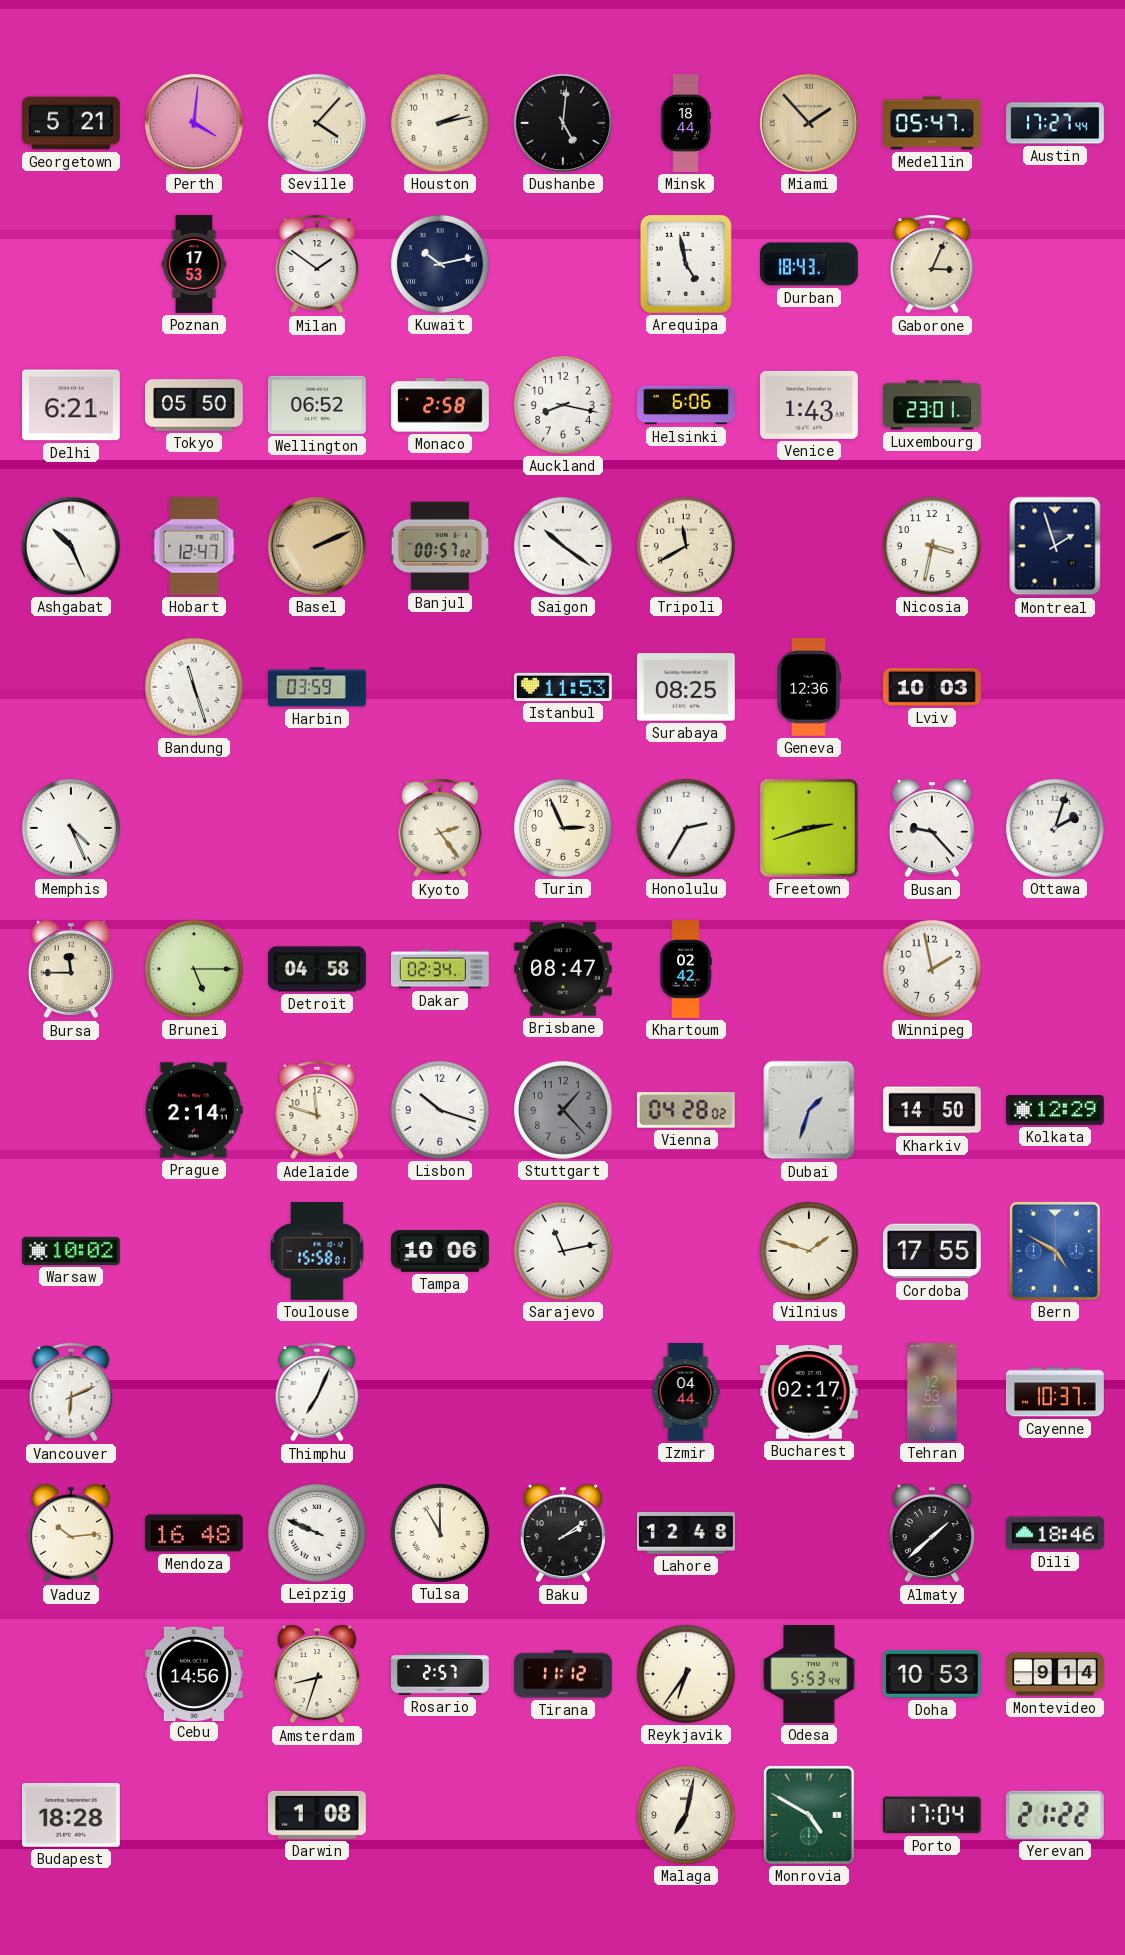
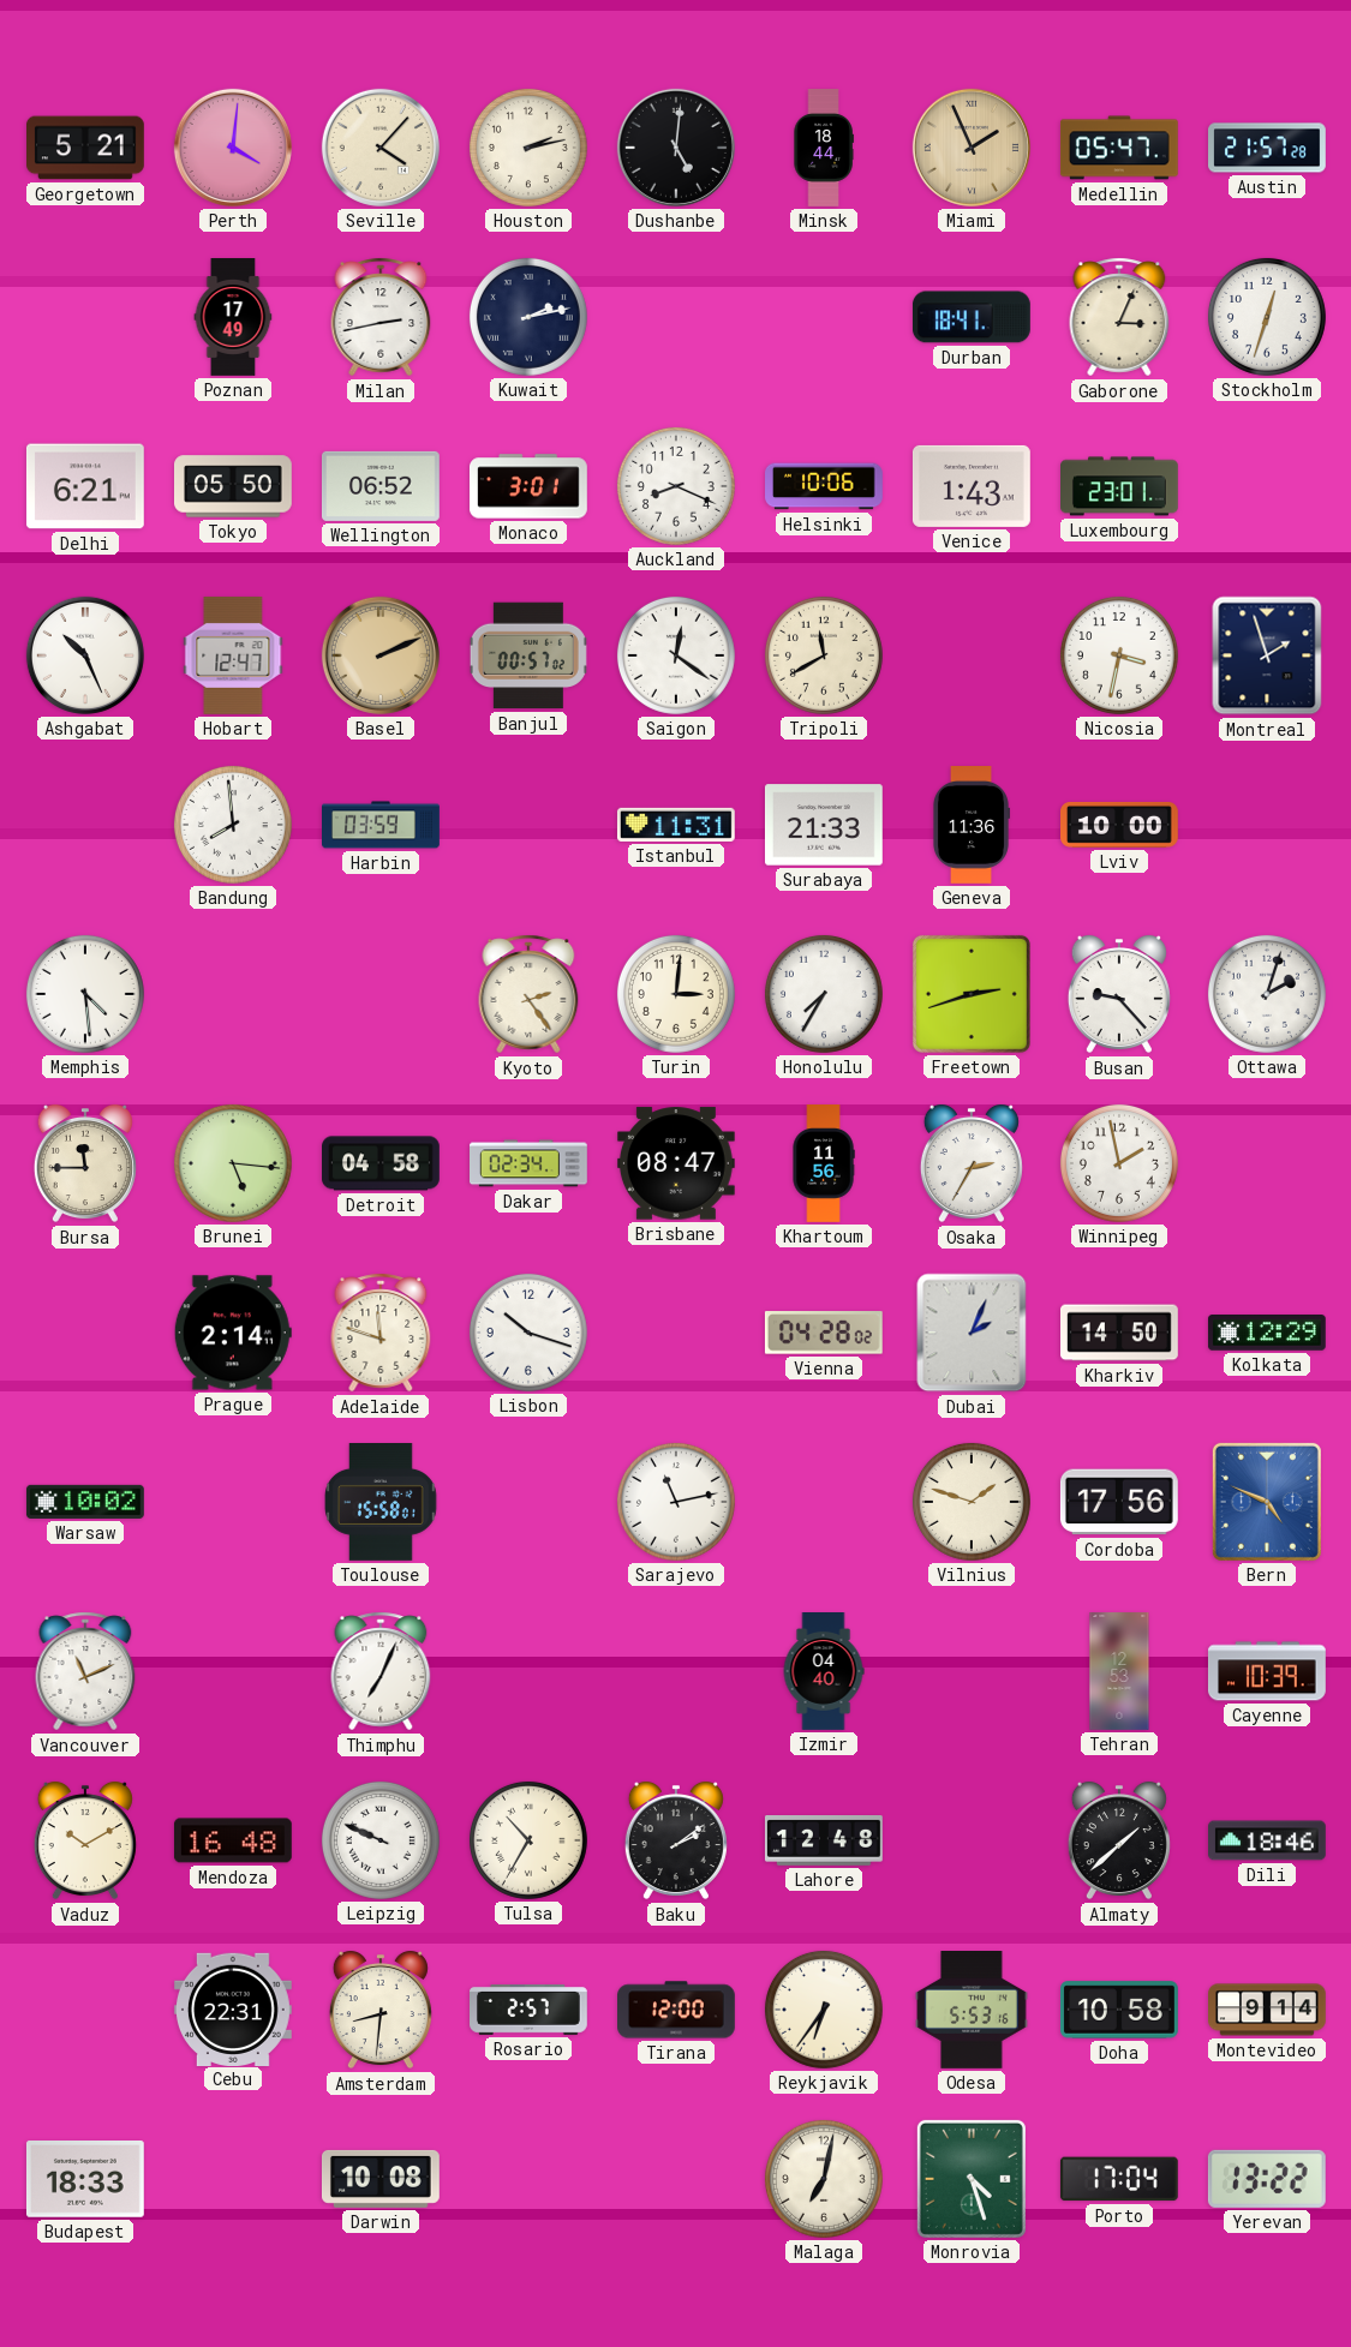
Miami: 1:53 -> 1:56
Austin: 17:27 -> 21:57
Poznan: 17:53 -> 17:49
Milan: 1:51 -> 2:43
Kuwait: 10:13 -> 2:13
Arequipa: 4:58 -> none
Durban: 18:43 -> 18:41
Stockholm: none -> 12:33
Monaco: 2:58 -> 3:01
Auckland: 8:17 -> 8:19
Helsinki: 6:06 -> 10:06
Saigon: 10:21 -> 12:21
Bandung: 11:27 -> 7:59
Istanbul: 11:53 -> 11:31
Surabaya: 08:25 -> 21:33
Geneva: 12:36 -> 11:36
Lviv: 10:03 -> 10:00
Memphis: 4:26 -> 4:29
Turin: 2:56 -> 3:01
Honolulu: 2:35 -> 7:35
Brunei: 5:15 -> 5:16
Khartoum: 02:42 -> 11:56
Osaka: none -> 2:35
Stuttgart: 1:23 -> none
Dubai: 1:33 -> 2:04
Tampa: 10:06 -> none
Cordoba: 17:55 -> 17:56
Bern: 4:50 -> 4:49
Vancouver: 6:11 -> 11:11
Izmir: 04:44 -> 04:40
Bucharest: 02:17 -> none
Cayenne: 10:37 -> 10:39
Vaduz: 10:14 -> 10:10
Tulsa: 11:00 -> 10:35
Cebu: 14:56 -> 22:31
Amsterdam: 8:33 -> 8:31
Tirana: 11:12 -> 12:00
Odesa: 5:53:44 -> 5:53:16
Doha: 10:53 -> 10:58
Budapest: 18:28 -> 18:33
Darwin: 1:08 -> 10:08
Monrovia: 4:50 -> 4:27
Yerevan: 21:22 -> 13:22
